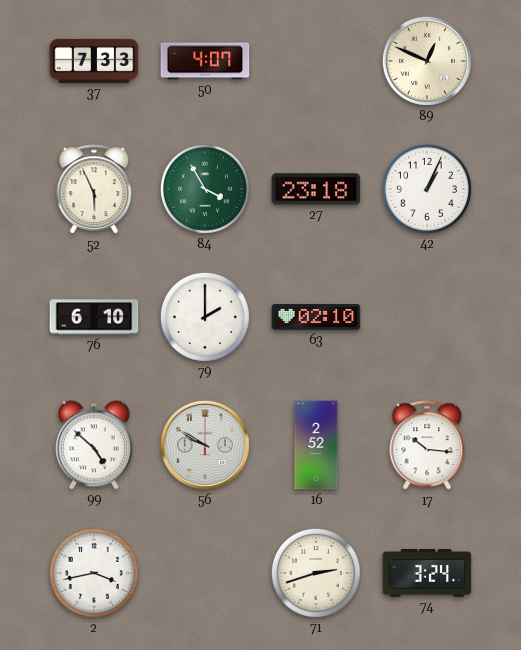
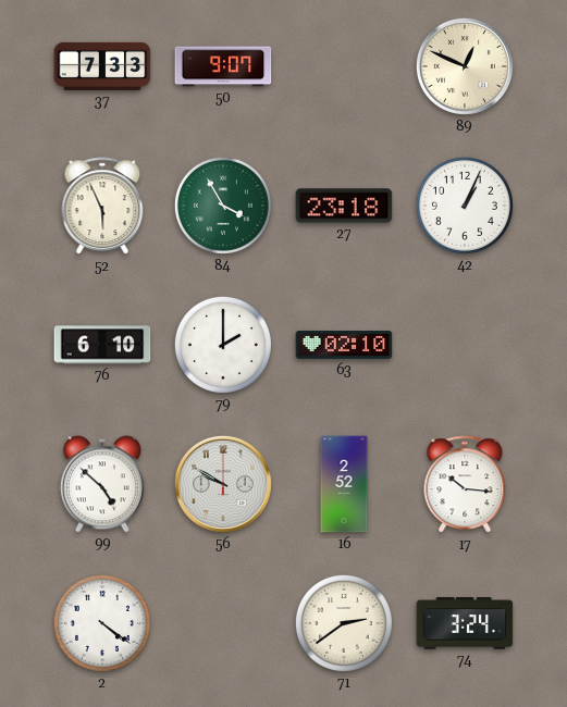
50: 4:07 -> 9:07
2: 3:43 -> 4:21
71: 2:42 -> 2:39
